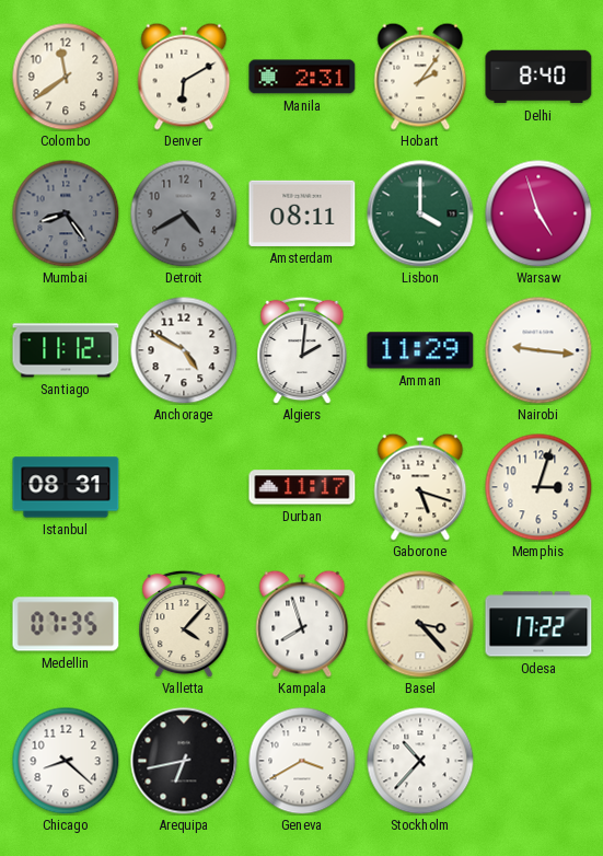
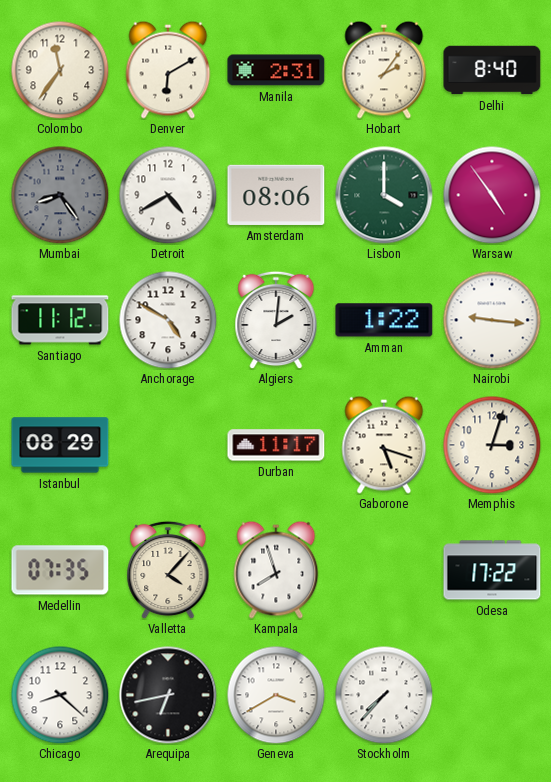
Colombo: 11:39 -> 11:36
Detroit dial: grey -> white
Amsterdam: 08:11 -> 08:06
Warsaw: 4:57 -> 4:54
Amman: 11:29 -> 1:22
Istanbul: 08:31 -> 08:29
Basel: 3:23 -> none
Stockholm: 10:37 -> 7:37
